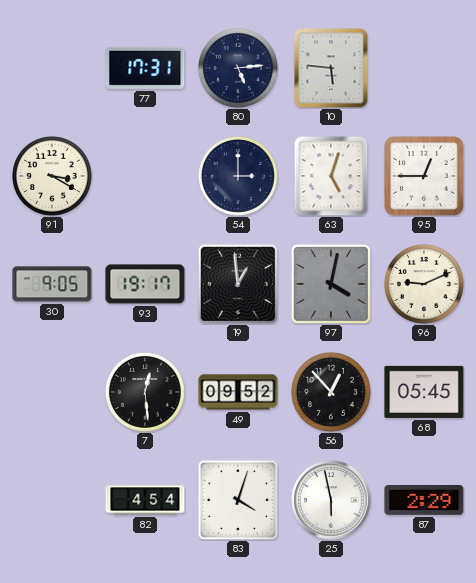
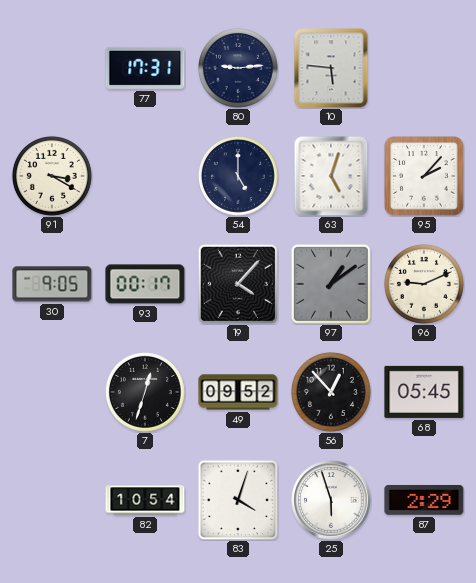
80: 5:14 -> 9:14
54: 3:00 -> 5:00
95: 12:45 -> 2:07
93: 19:17 -> 00:17
19: 12:59 -> 4:07
97: 4:02 -> 1:09
7: 12:29 -> 12:33
82: 4:54 -> 10:54
25: 5:58 -> 5:57
